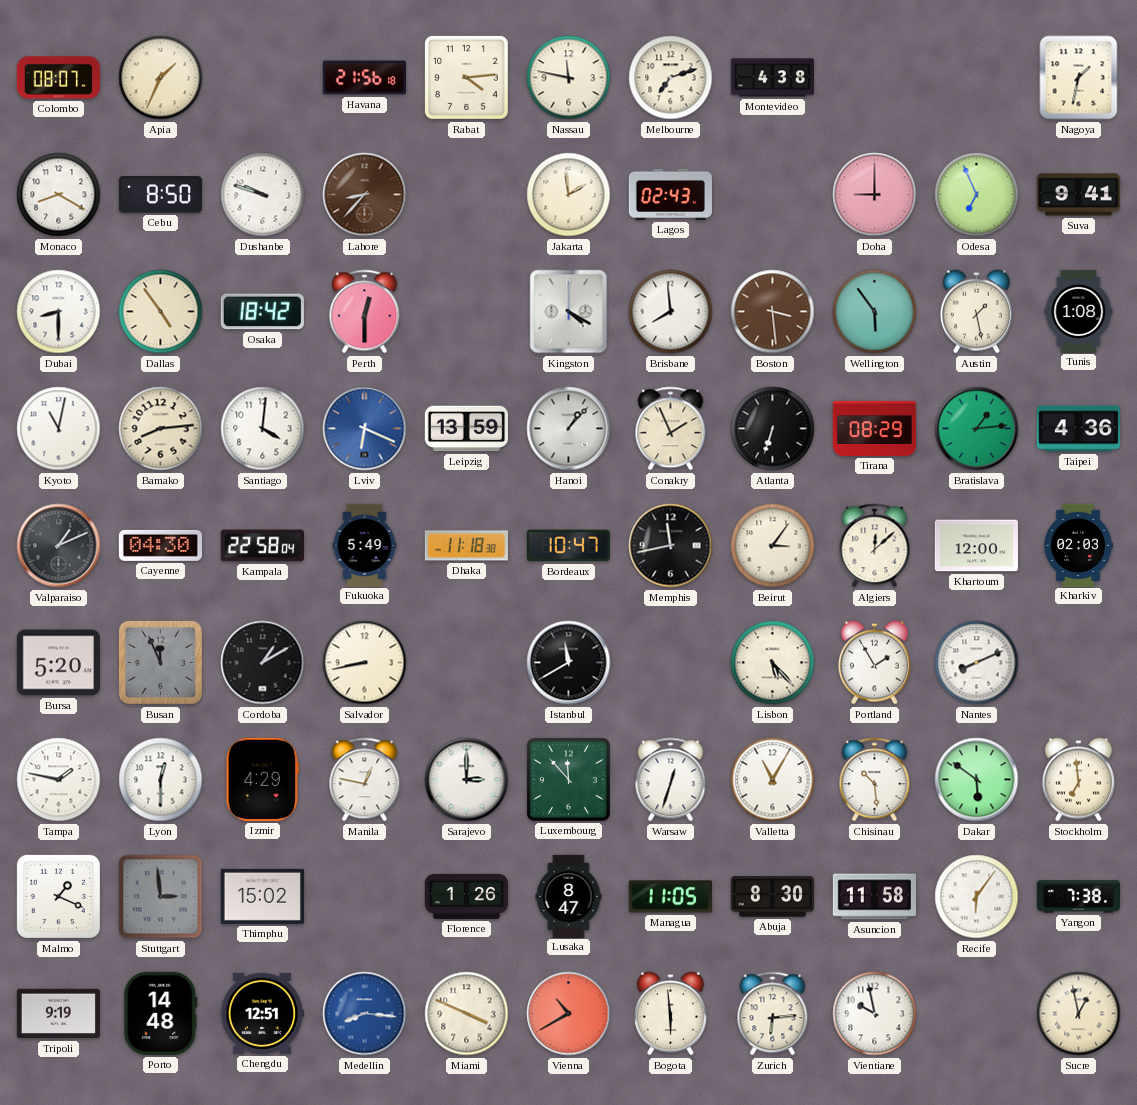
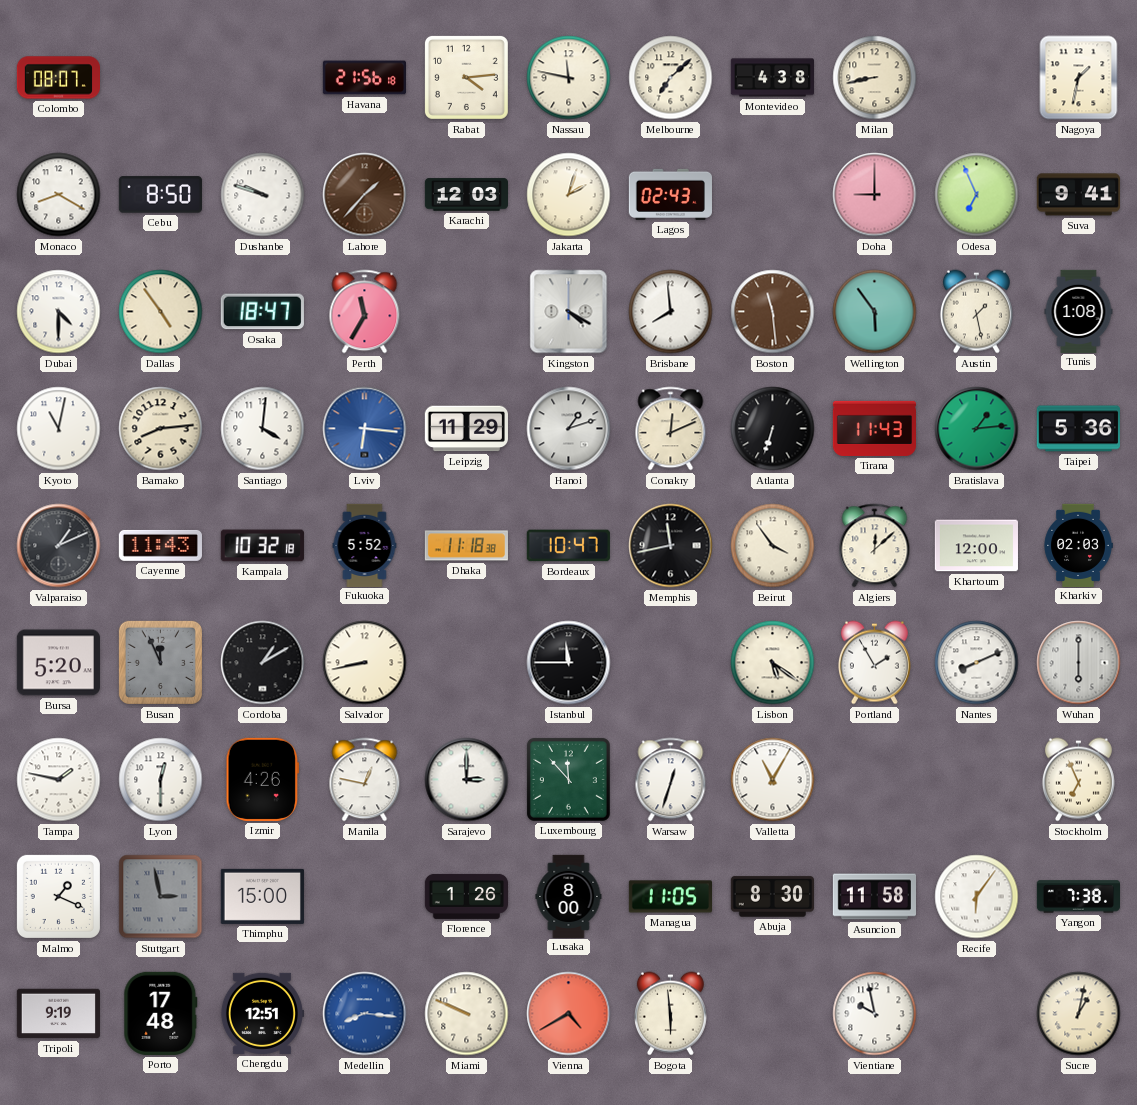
Apia: 1:34 -> none
Melbourne: 7:12 -> 7:08
Milan: none -> 8:43
Lahore: 8:37 -> 1:37
Karachi: none -> 12:03
Jakarta: 1:59 -> 2:03
Dubai: 8:30 -> 4:30
Osaka: 18:42 -> 18:47
Perth: 12:30 -> 11:35
Boston: 3:29 -> 11:29
Lviv: 6:19 -> 6:16
Leipzig: 13:59 -> 11:29
Hanoi: 1:07 -> 1:12
Conakry: 1:56 -> 12:11
Tirana: 08:29 -> 11:43
Taipei: 4:36 -> 5:36
Cayenne: 04:30 -> 11:43
Kampala: 22:58 -> 10:32
Fukuoka: 5:49 -> 5:52
Beirut: 3:06 -> 3:54
Istanbul: 11:40 -> 11:45
Lisbon: 5:23 -> 5:21
Wuhan: none -> 6:00
Izmir: 4:29 -> 4:26
Chisinau: 10:29 -> none
Dakar: 5:51 -> none
Stockholm: 6:59 -> 6:56
Stuttgart: 2:59 -> 2:58
Thimphu: 15:02 -> 15:00
Lusaka: 8:47 -> 8:00
Porto: 14:48 -> 17:48
Miami: 3:49 -> 9:49
Vienna: 10:40 -> 4:40
Zurich: 6:14 -> none
Sucre: 12:58 -> 1:02
